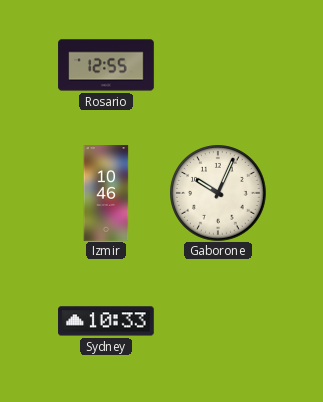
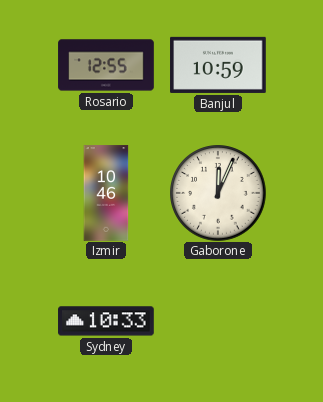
Banjul: none -> 10:59
Gaborone: 10:04 -> 12:04
